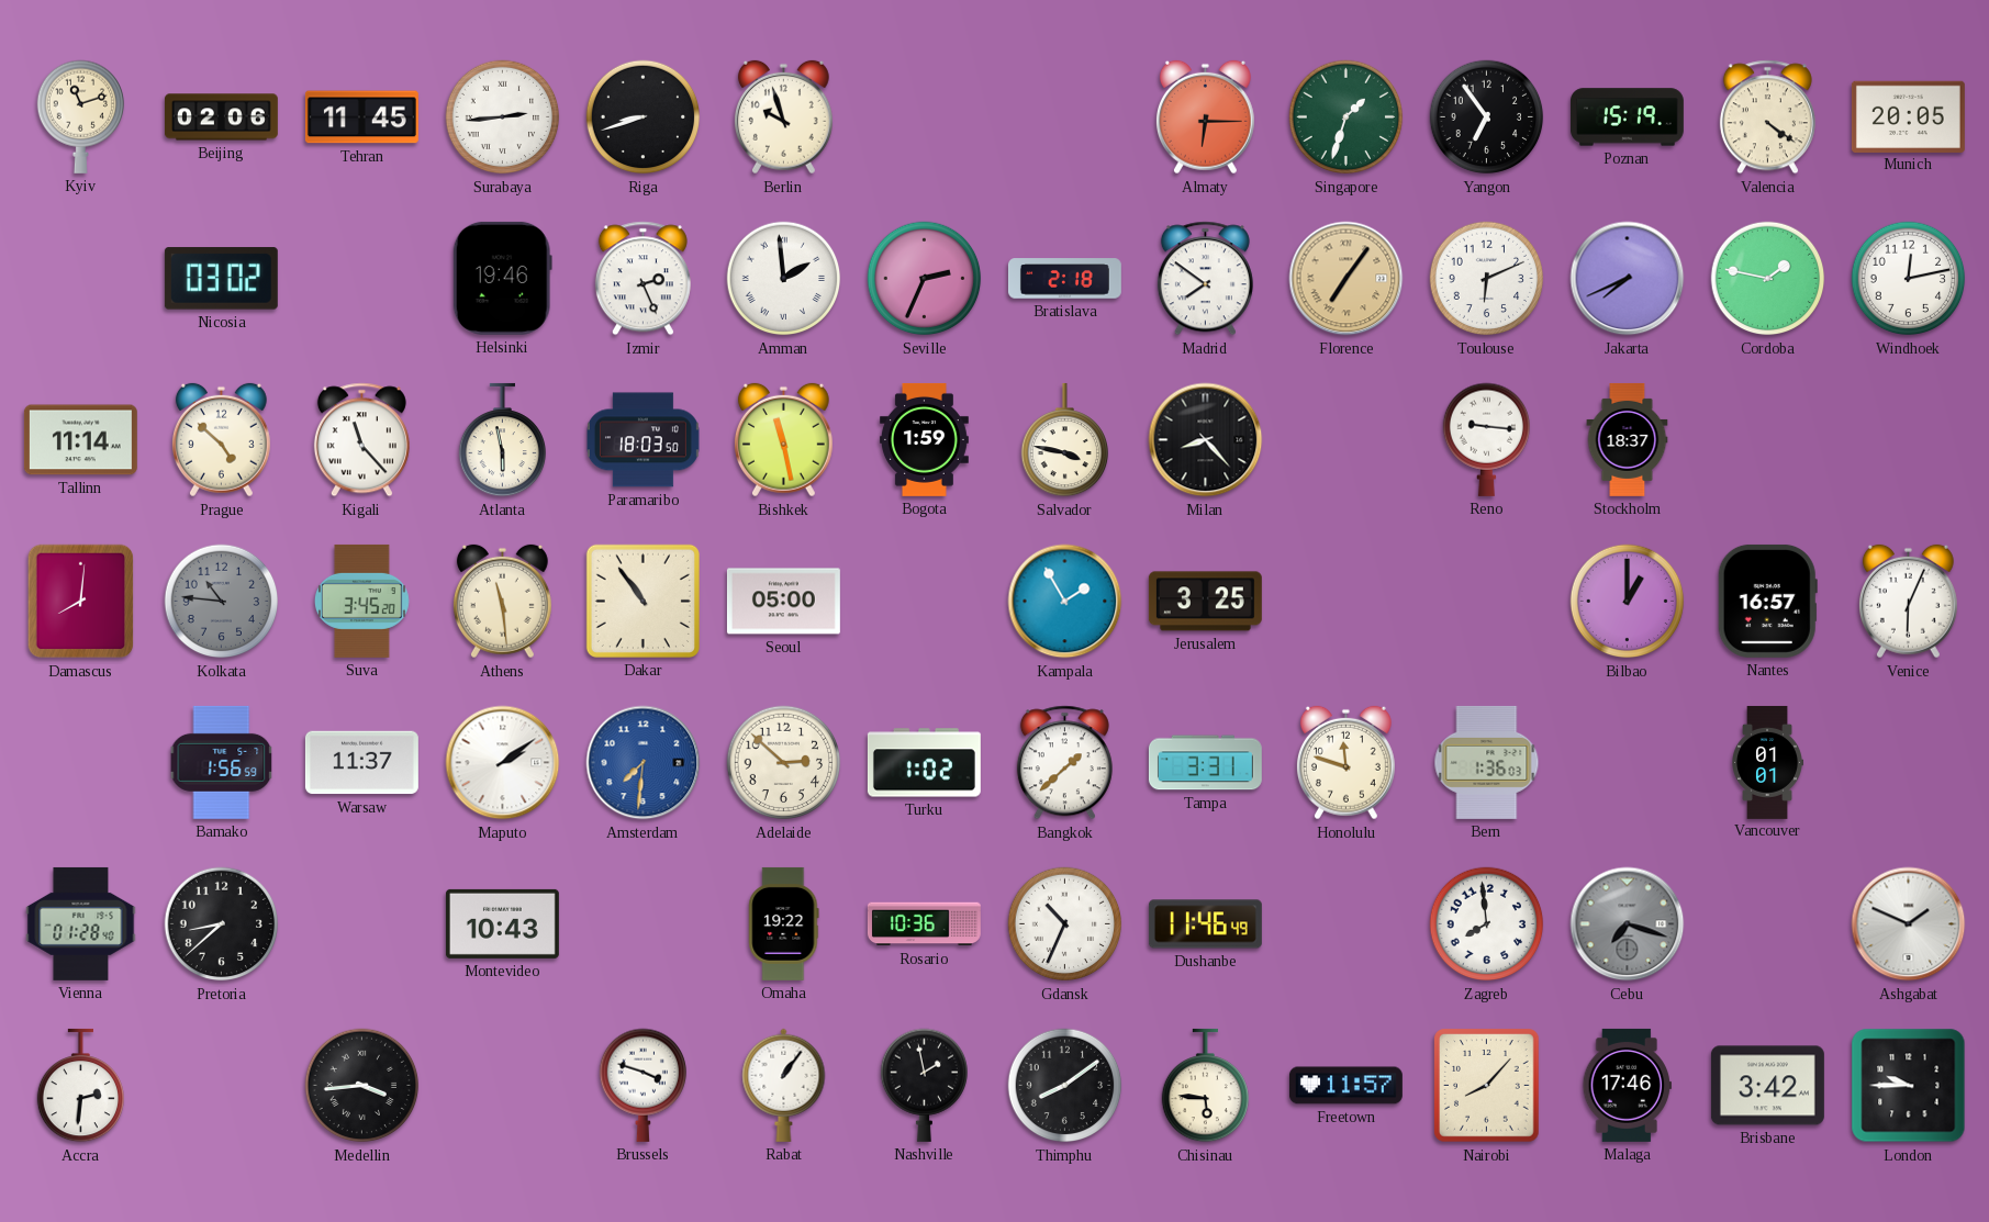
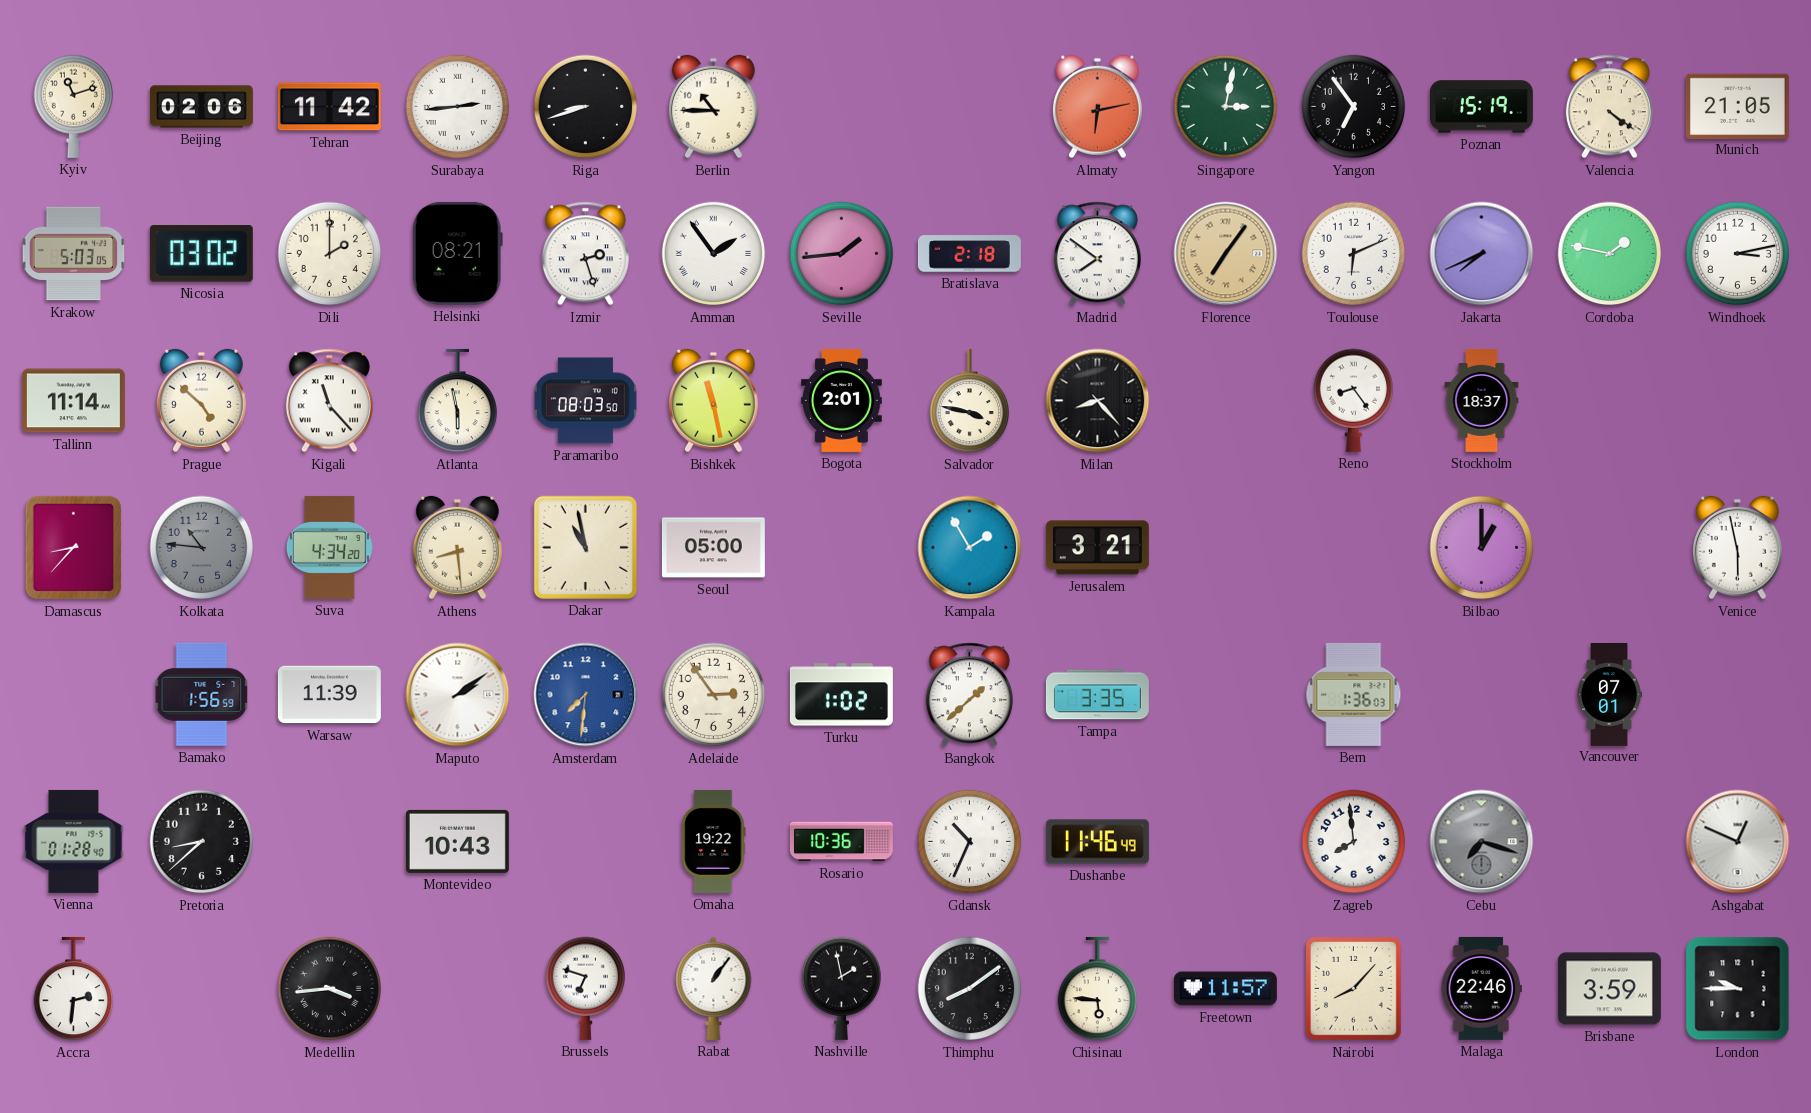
Tehran: 11:45 -> 11:42
Berlin: 9:57 -> 10:45
Almaty: 6:15 -> 6:13
Singapore: 1:33 -> 3:02
Munich: 20:05 -> 21:05
Krakow: none -> 5:03
Dili: none -> 2:00
Helsinki: 19:46 -> 08:21
Izmir: 2:26 -> 2:27
Amman: 1:59 -> 1:54
Seville: 2:34 -> 1:44
Windhoek: 12:13 -> 3:13
Paramaribo: 18:03 -> 08:03
Bogota: 1:59 -> 2:01
Reno: 9:16 -> 8:24
Damascus: 8:01 -> 8:37
Suva: 3:45 -> 4:34
Athens: 11:29 -> 8:29
Dakar: 10:54 -> 10:58
Jerusalem: 3:25 -> 3:21
Nantes: 16:57 -> none
Venice: 6:04 -> 5:58
Warsaw: 11:37 -> 11:39
Adelaide: 2:52 -> 2:54
Tampa: 3:31 -> 3:35
Honolulu: 11:48 -> none
Vancouver: 01:01 -> 07:01
Ashgabat: 1:49 -> 12:49
Brussels: 3:48 -> 6:48
Malaga: 17:46 -> 22:46
Brisbane: 3:42 -> 3:59
